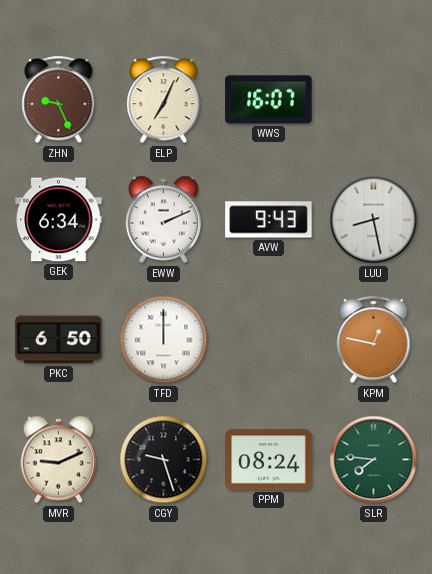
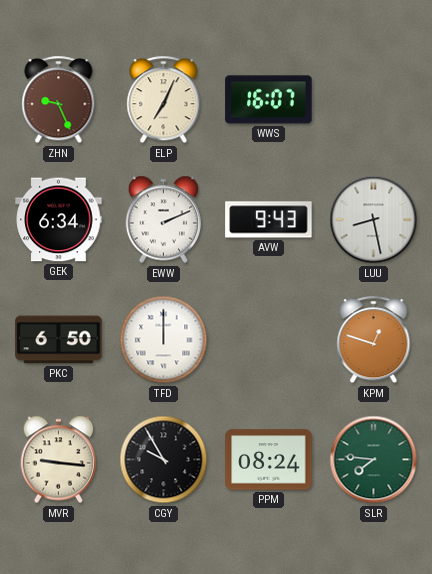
KPM: 12:47 -> 12:48
MVR: 9:11 -> 9:16
CGY: 9:27 -> 9:55
